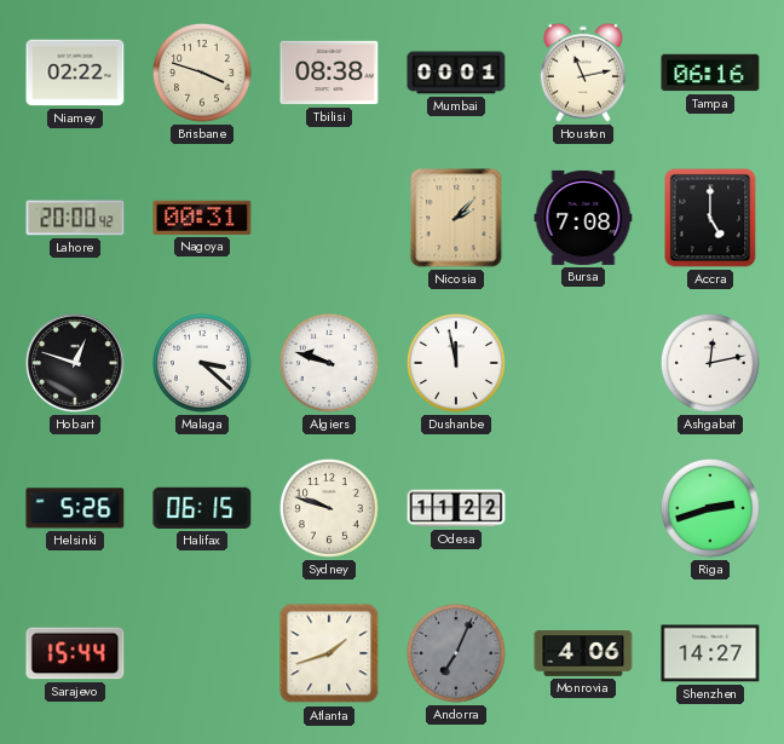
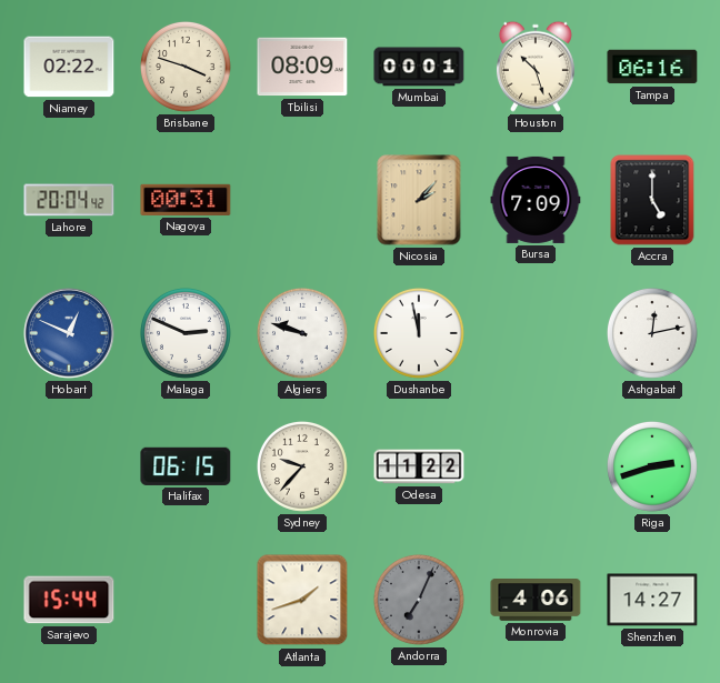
Tbilisi: 08:38 -> 08:09
Houston: 11:13 -> 10:27
Lahore: 20:00 -> 20:04
Bursa: 7:08 -> 7:09
Hobart: 12:48 -> 12:49
Hobart dial: black -> blue
Malaga: 3:22 -> 2:49
Helsinki: 5:26 -> none
Sydney: 9:48 -> 9:37
